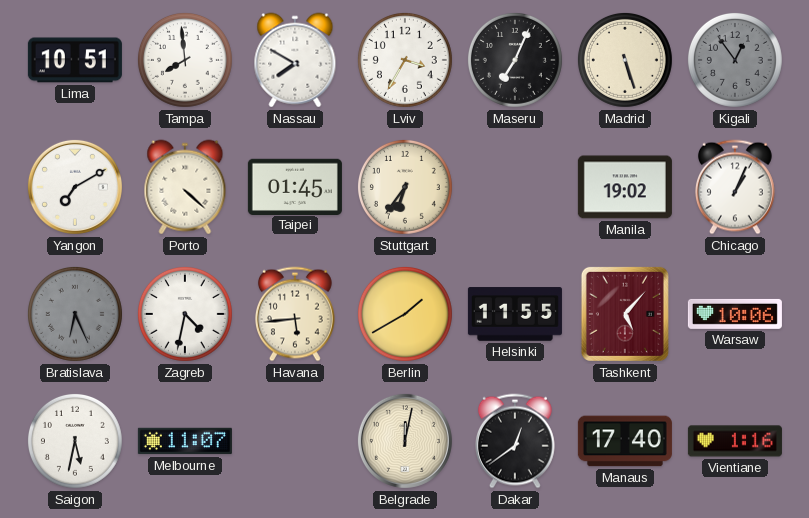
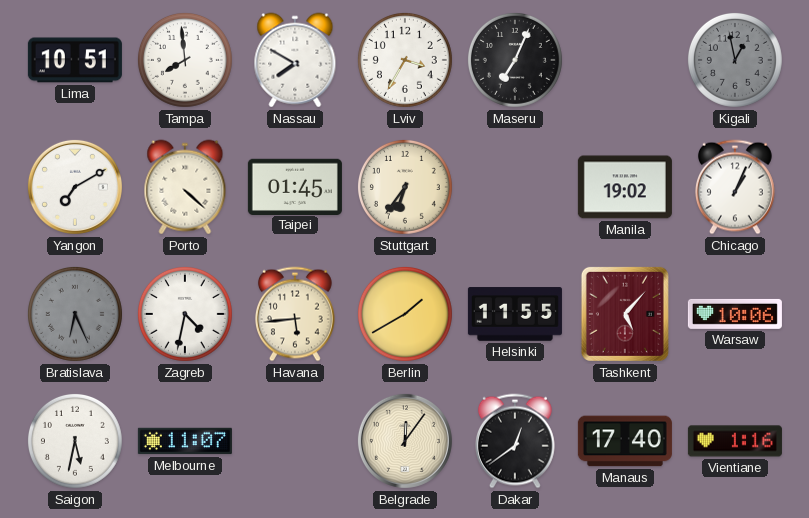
Madrid: 5:27 -> none
Kigali: 12:54 -> 12:58
Belgrade: 12:02 -> 12:06
